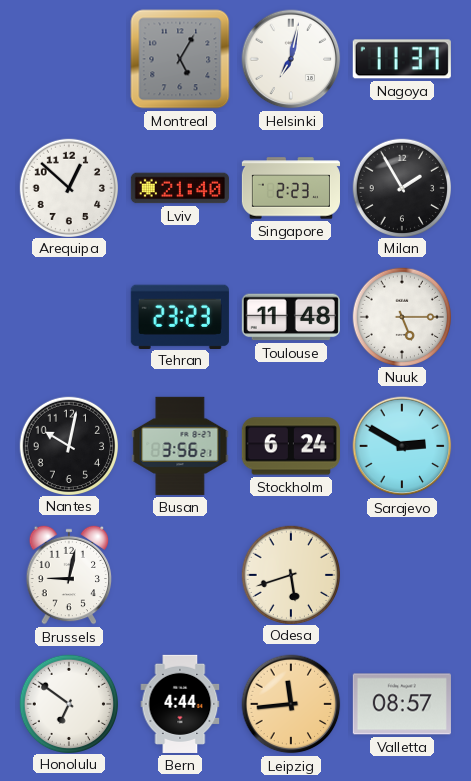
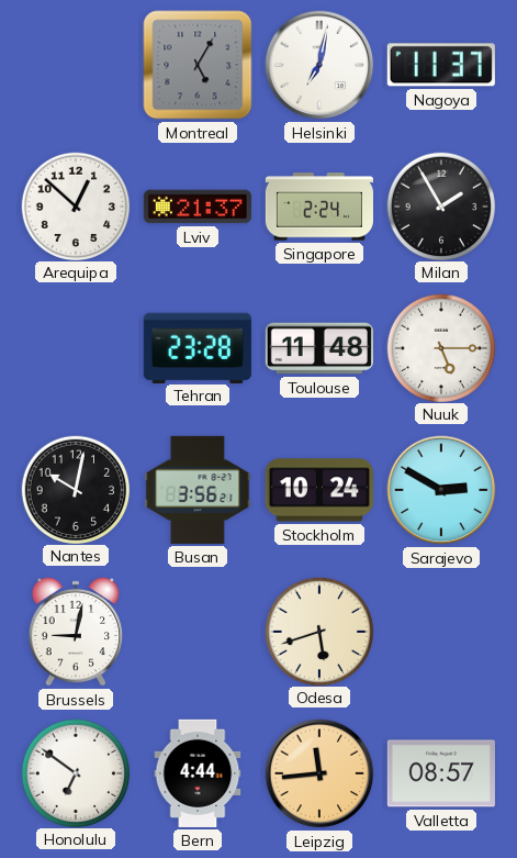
Lviv: 21:40 -> 21:37
Singapore: 2:23 -> 2:24
Tehran: 23:23 -> 23:28
Stockholm: 6:24 -> 10:24
